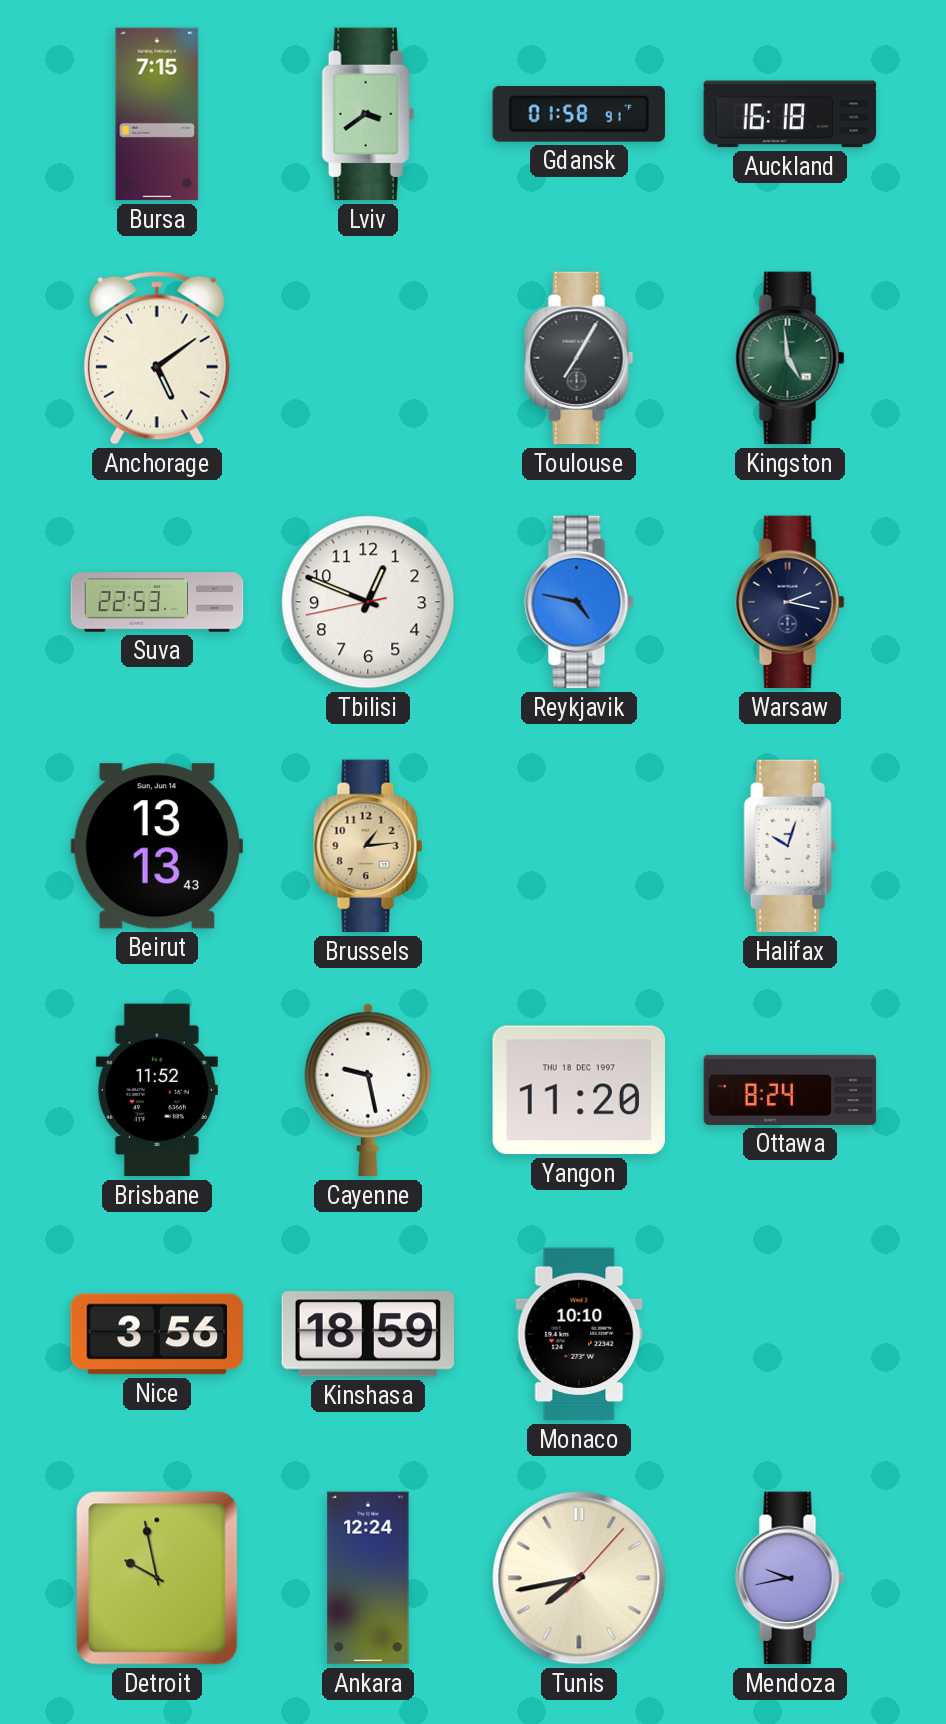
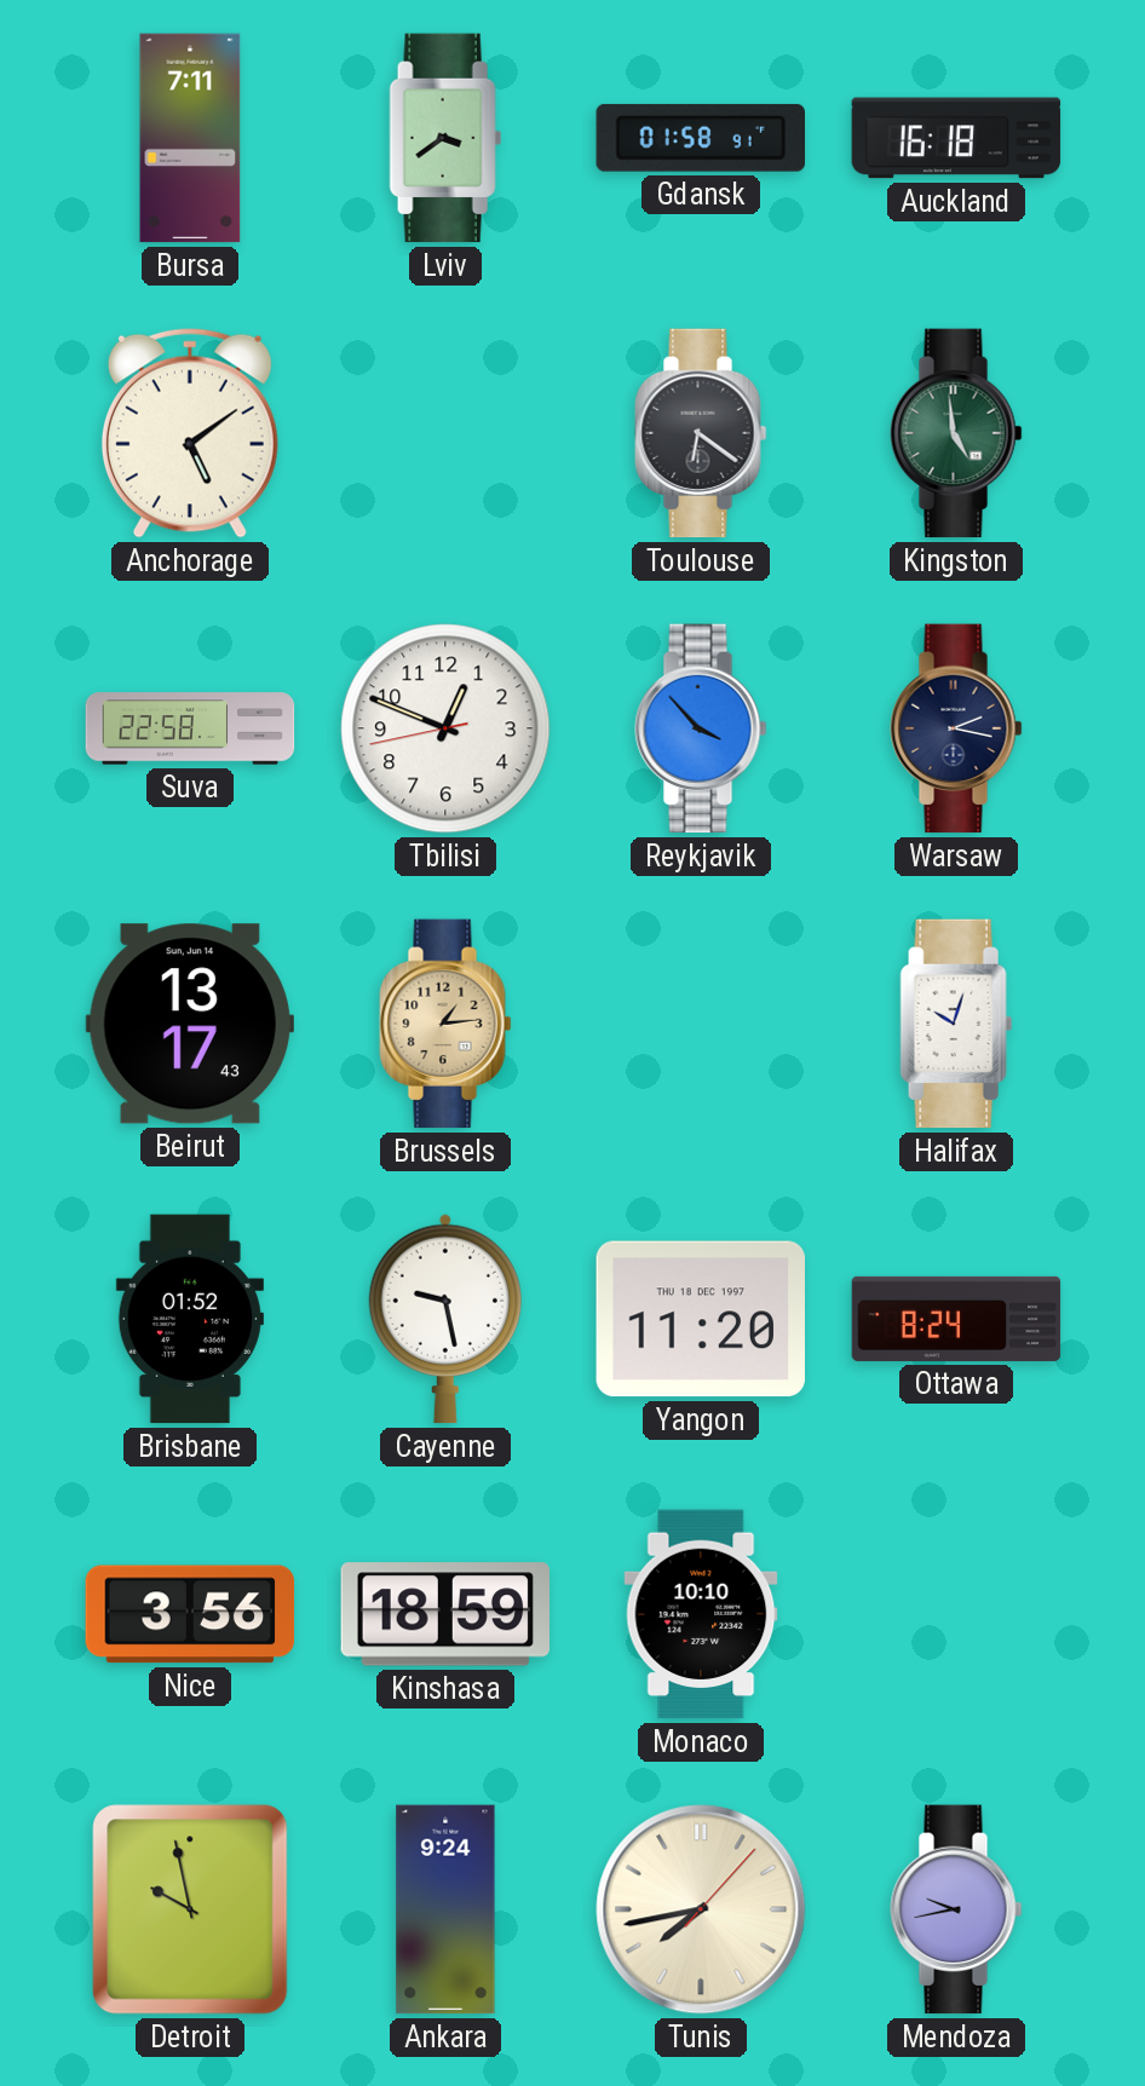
Bursa: 7:15 -> 7:11
Toulouse: 7:05 -> 6:21
Suva: 22:53 -> 22:58
Reykjavik: 4:47 -> 3:53
Beirut: 13:13 -> 13:17
Brisbane: 11:52 -> 01:52
Ankara: 12:24 -> 9:24
